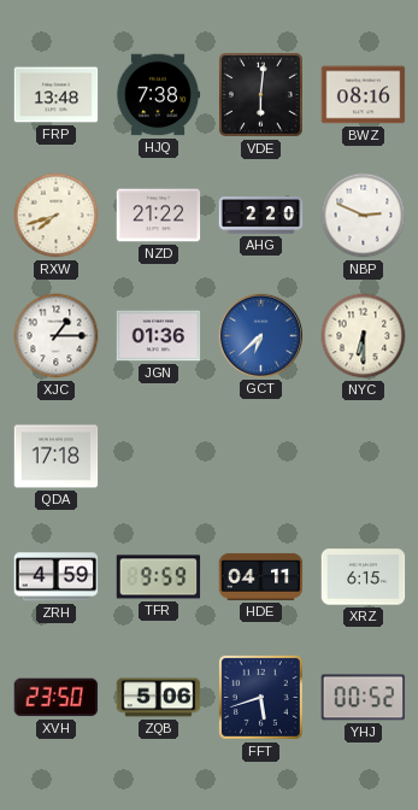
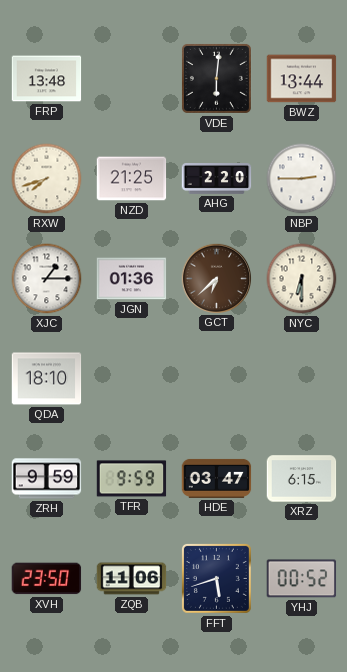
HJQ: 7:38 -> none
BWZ: 08:16 -> 13:44
NZD: 21:22 -> 21:25
NBP: 2:49 -> 2:45
GCT dial: blue -> brown
QDA: 17:18 -> 18:10
ZRH: 4:59 -> 9:59
HDE: 04:11 -> 03:47
ZQB: 5:06 -> 11:06
